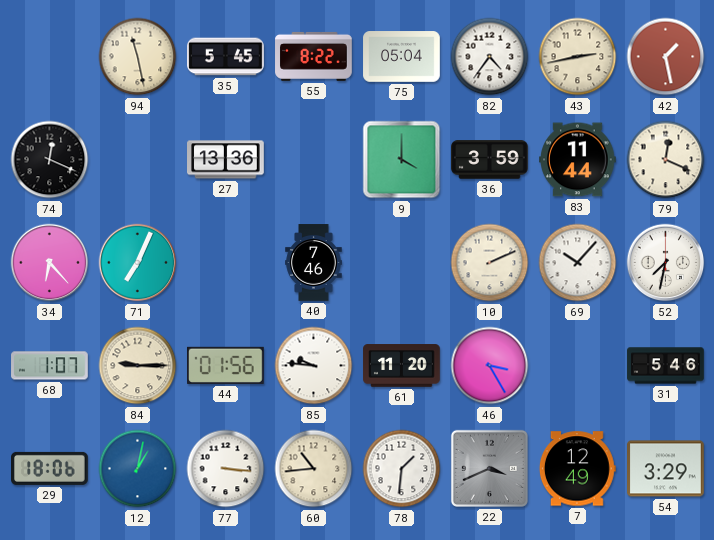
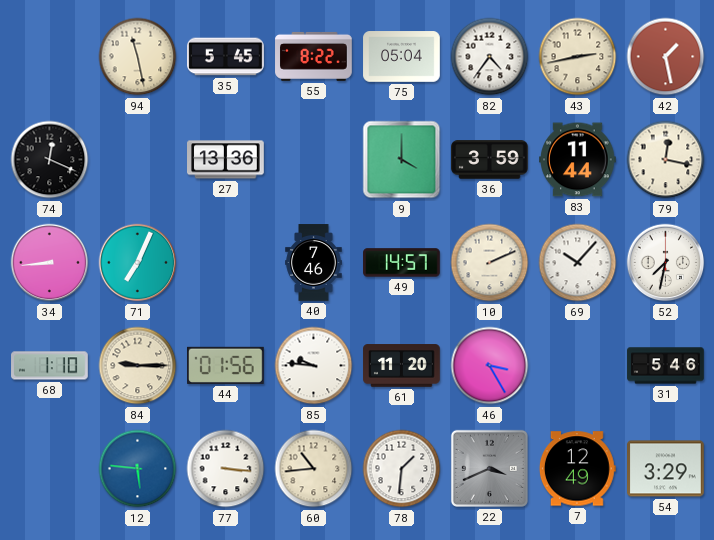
79: 12:19 -> 12:17
34: 6:23 -> 8:44
49: none -> 14:57
68: 1:07 -> 1:10
29: 18:06 -> none
12: 1:02 -> 5:46
